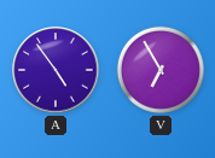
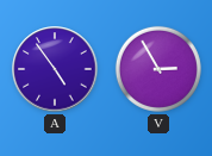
V: 6:55 -> 2:55
